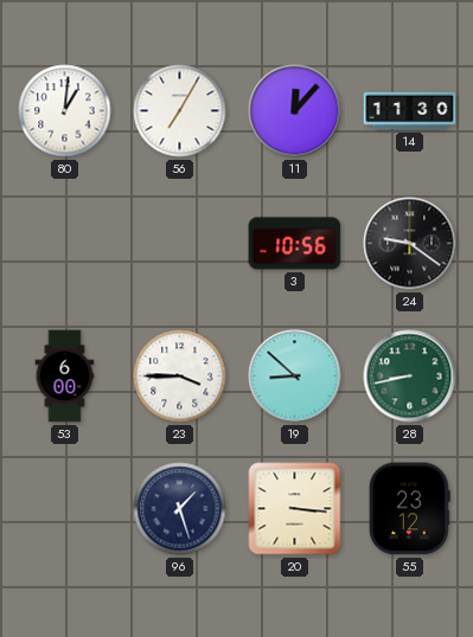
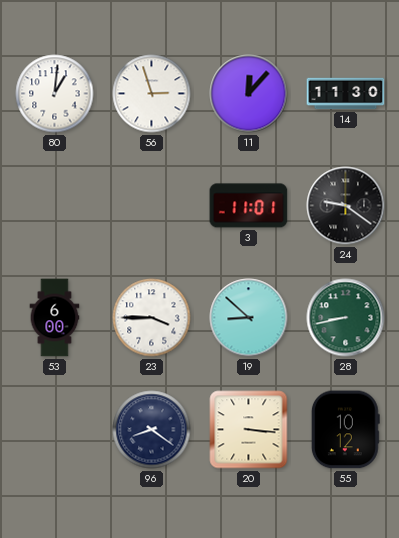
56: 7:05 -> 2:57
3: 10:56 -> 11:01
96: 1:27 -> 8:21
55: 23:12 -> 10:12
